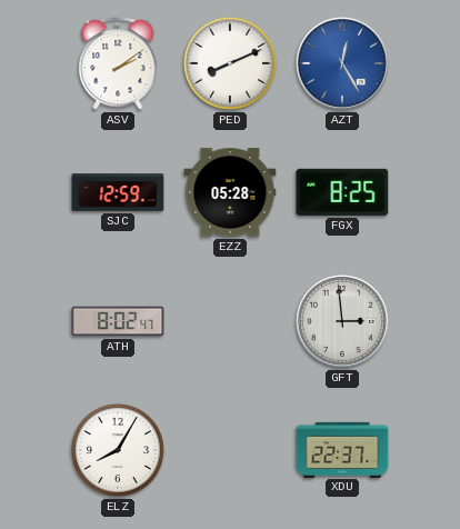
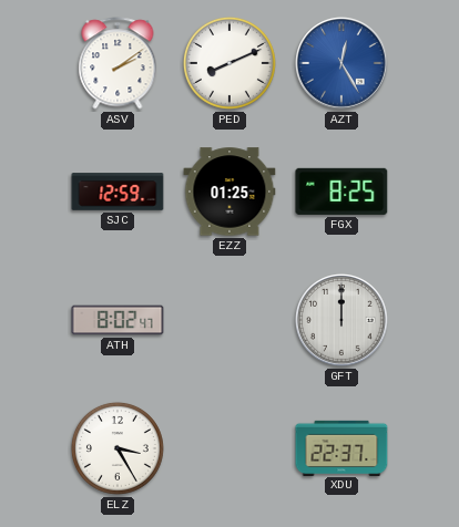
EZZ: 05:28 -> 01:25
GFT: 2:59 -> 12:00
ELZ: 8:05 -> 3:25
